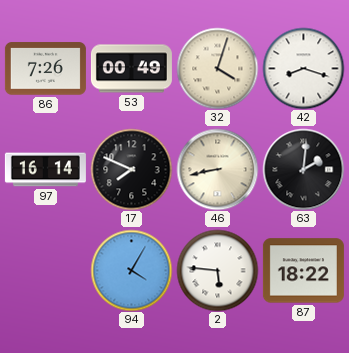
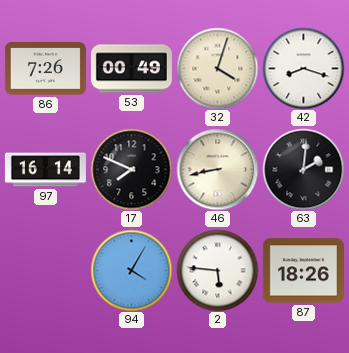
87: 18:22 -> 18:26
